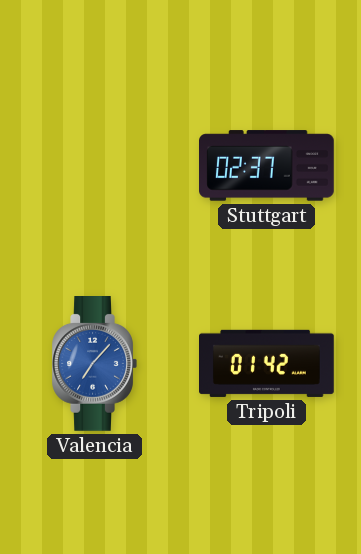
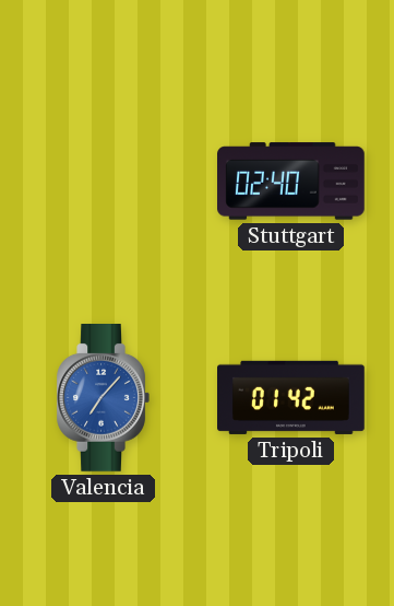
Stuttgart: 02:37 -> 02:40
